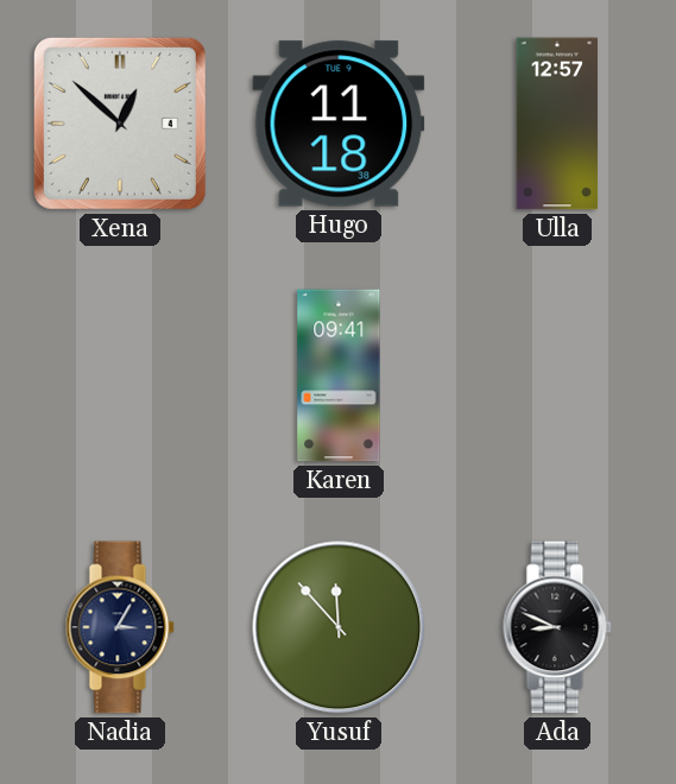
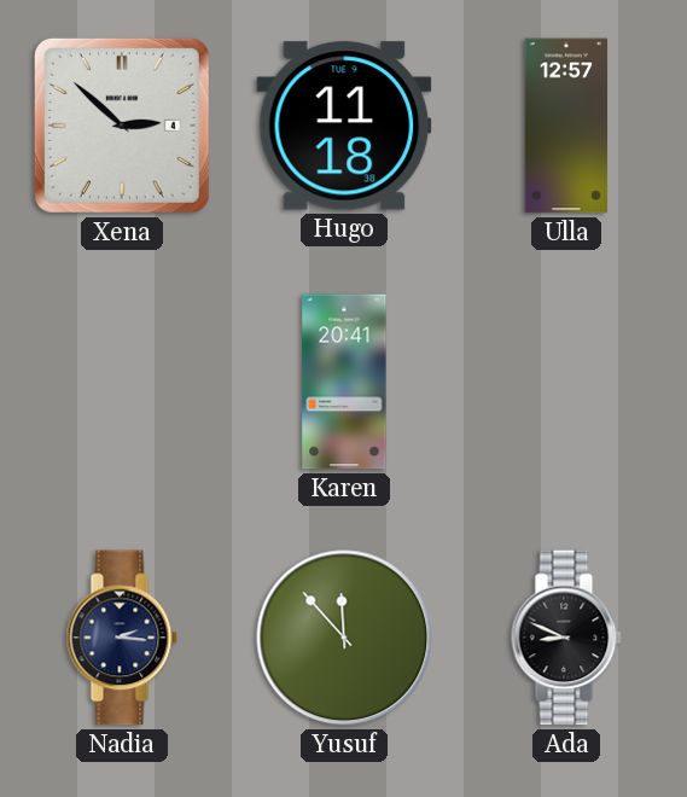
Xena: 12:52 -> 2:52
Karen: 09:41 -> 20:41
Nadia: 3:05 -> 2:16
